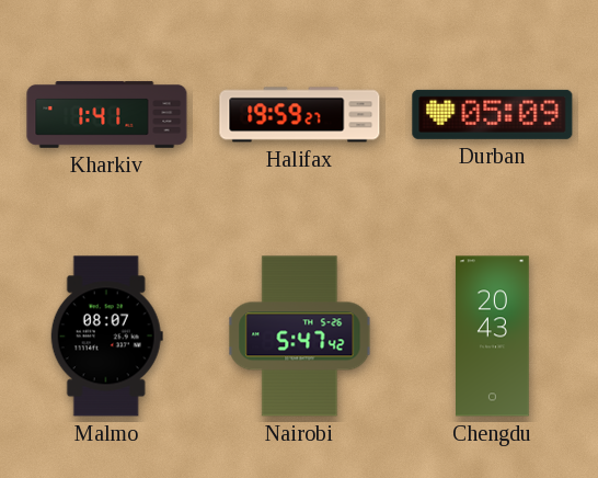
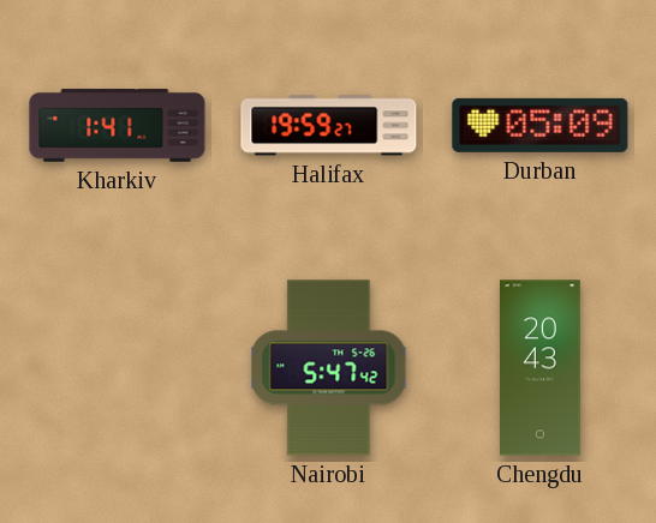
Malmo: 08:07 -> none
